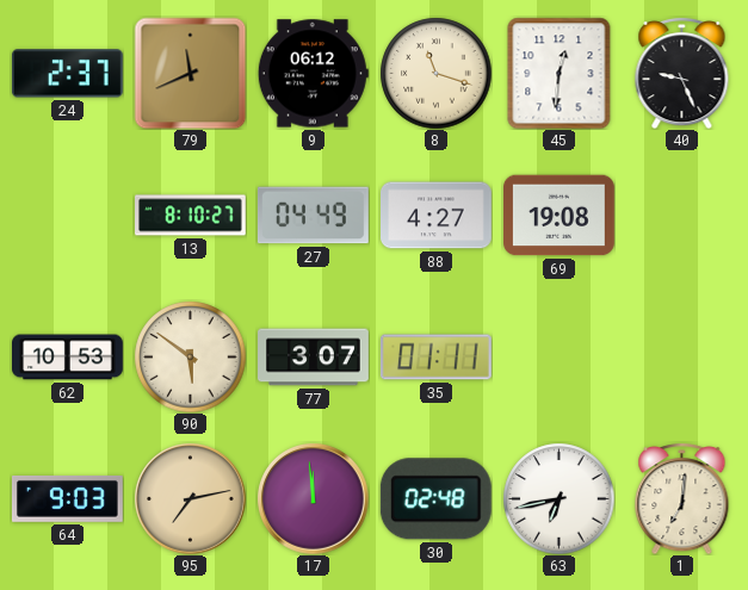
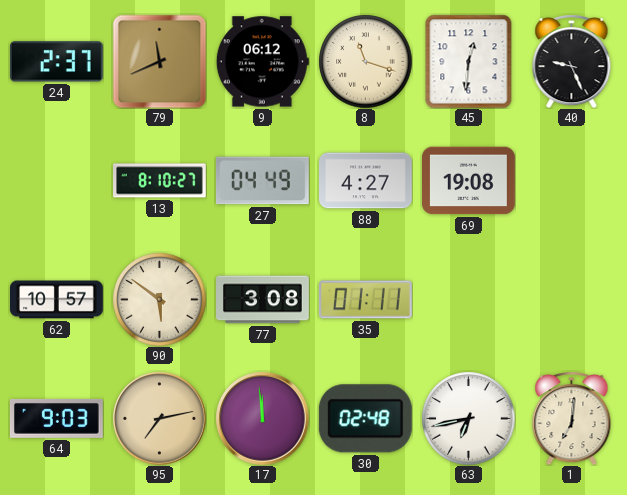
62: 10:53 -> 10:57
77: 3:07 -> 3:08
